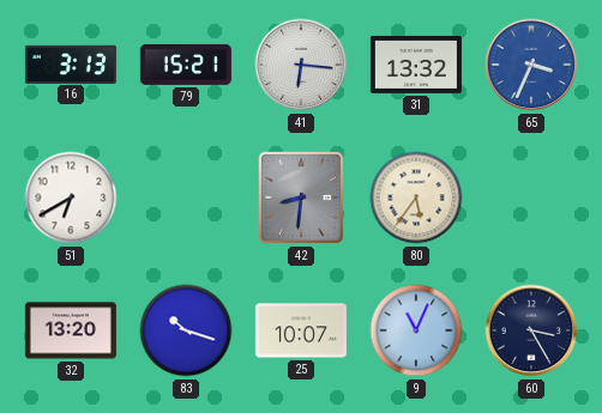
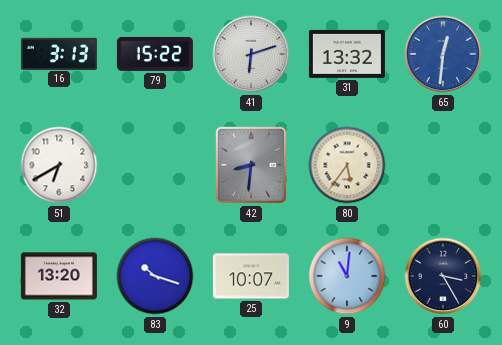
79: 15:21 -> 15:22
41: 6:16 -> 6:12
65: 3:34 -> 12:31
9: 11:04 -> 11:01
